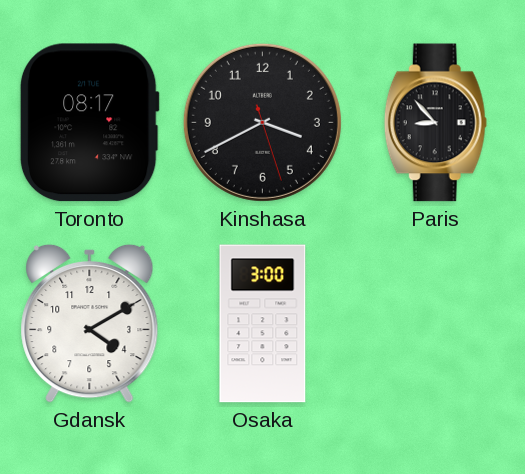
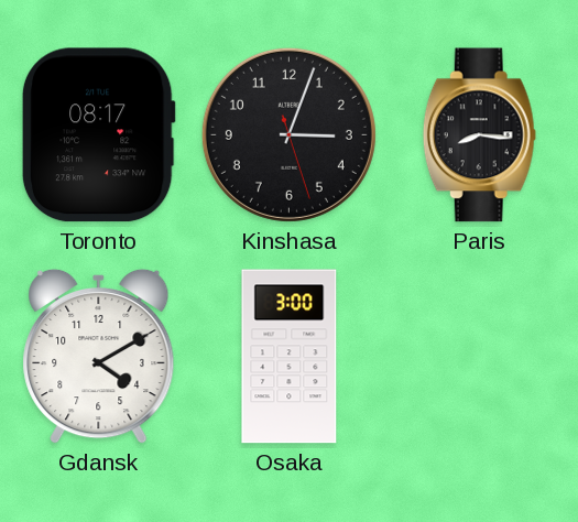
Kinshasa: 3:40 -> 3:03
Paris: 8:53 -> 8:16
